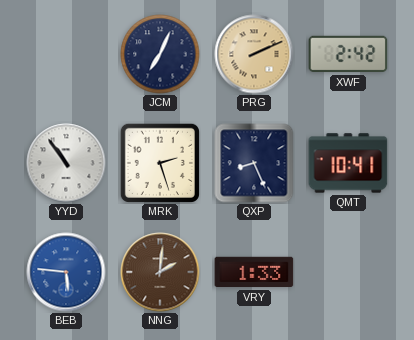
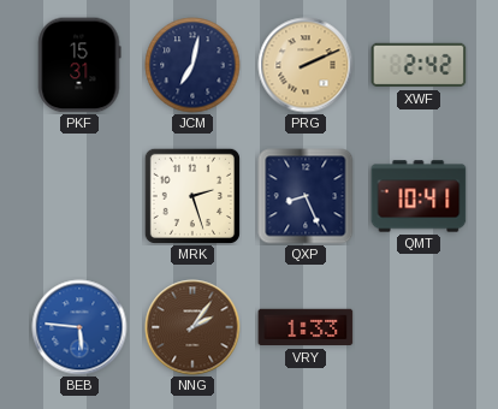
PKF: none -> 15:31
JCM: 7:04 -> 7:02
YYD: 10:54 -> none
NNG: 2:01 -> 2:06
